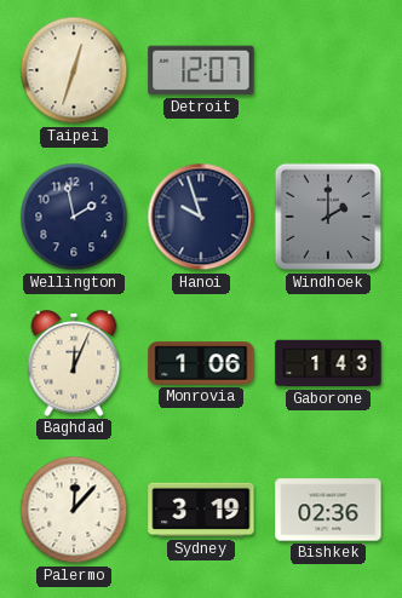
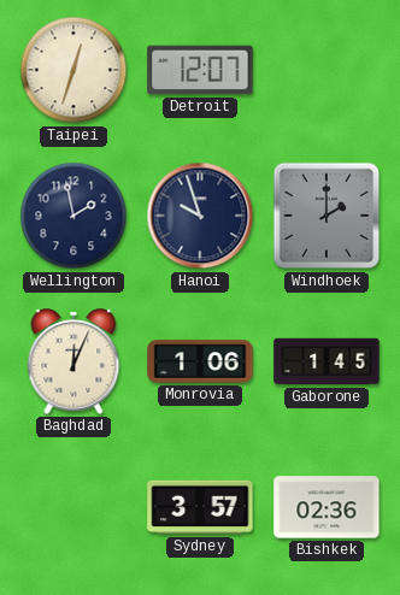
Gaborone: 1:43 -> 1:45
Palermo: 12:07 -> none
Sydney: 3:19 -> 3:57
